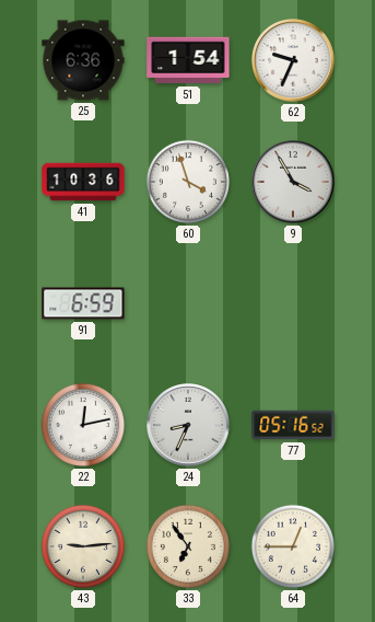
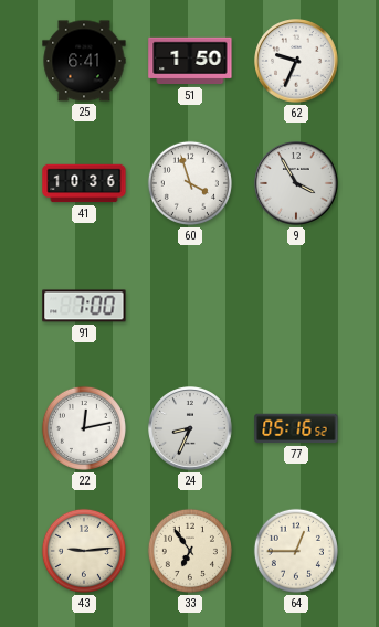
25: 6:36 -> 6:41
51: 1:54 -> 1:50
91: 6:59 -> 7:00
